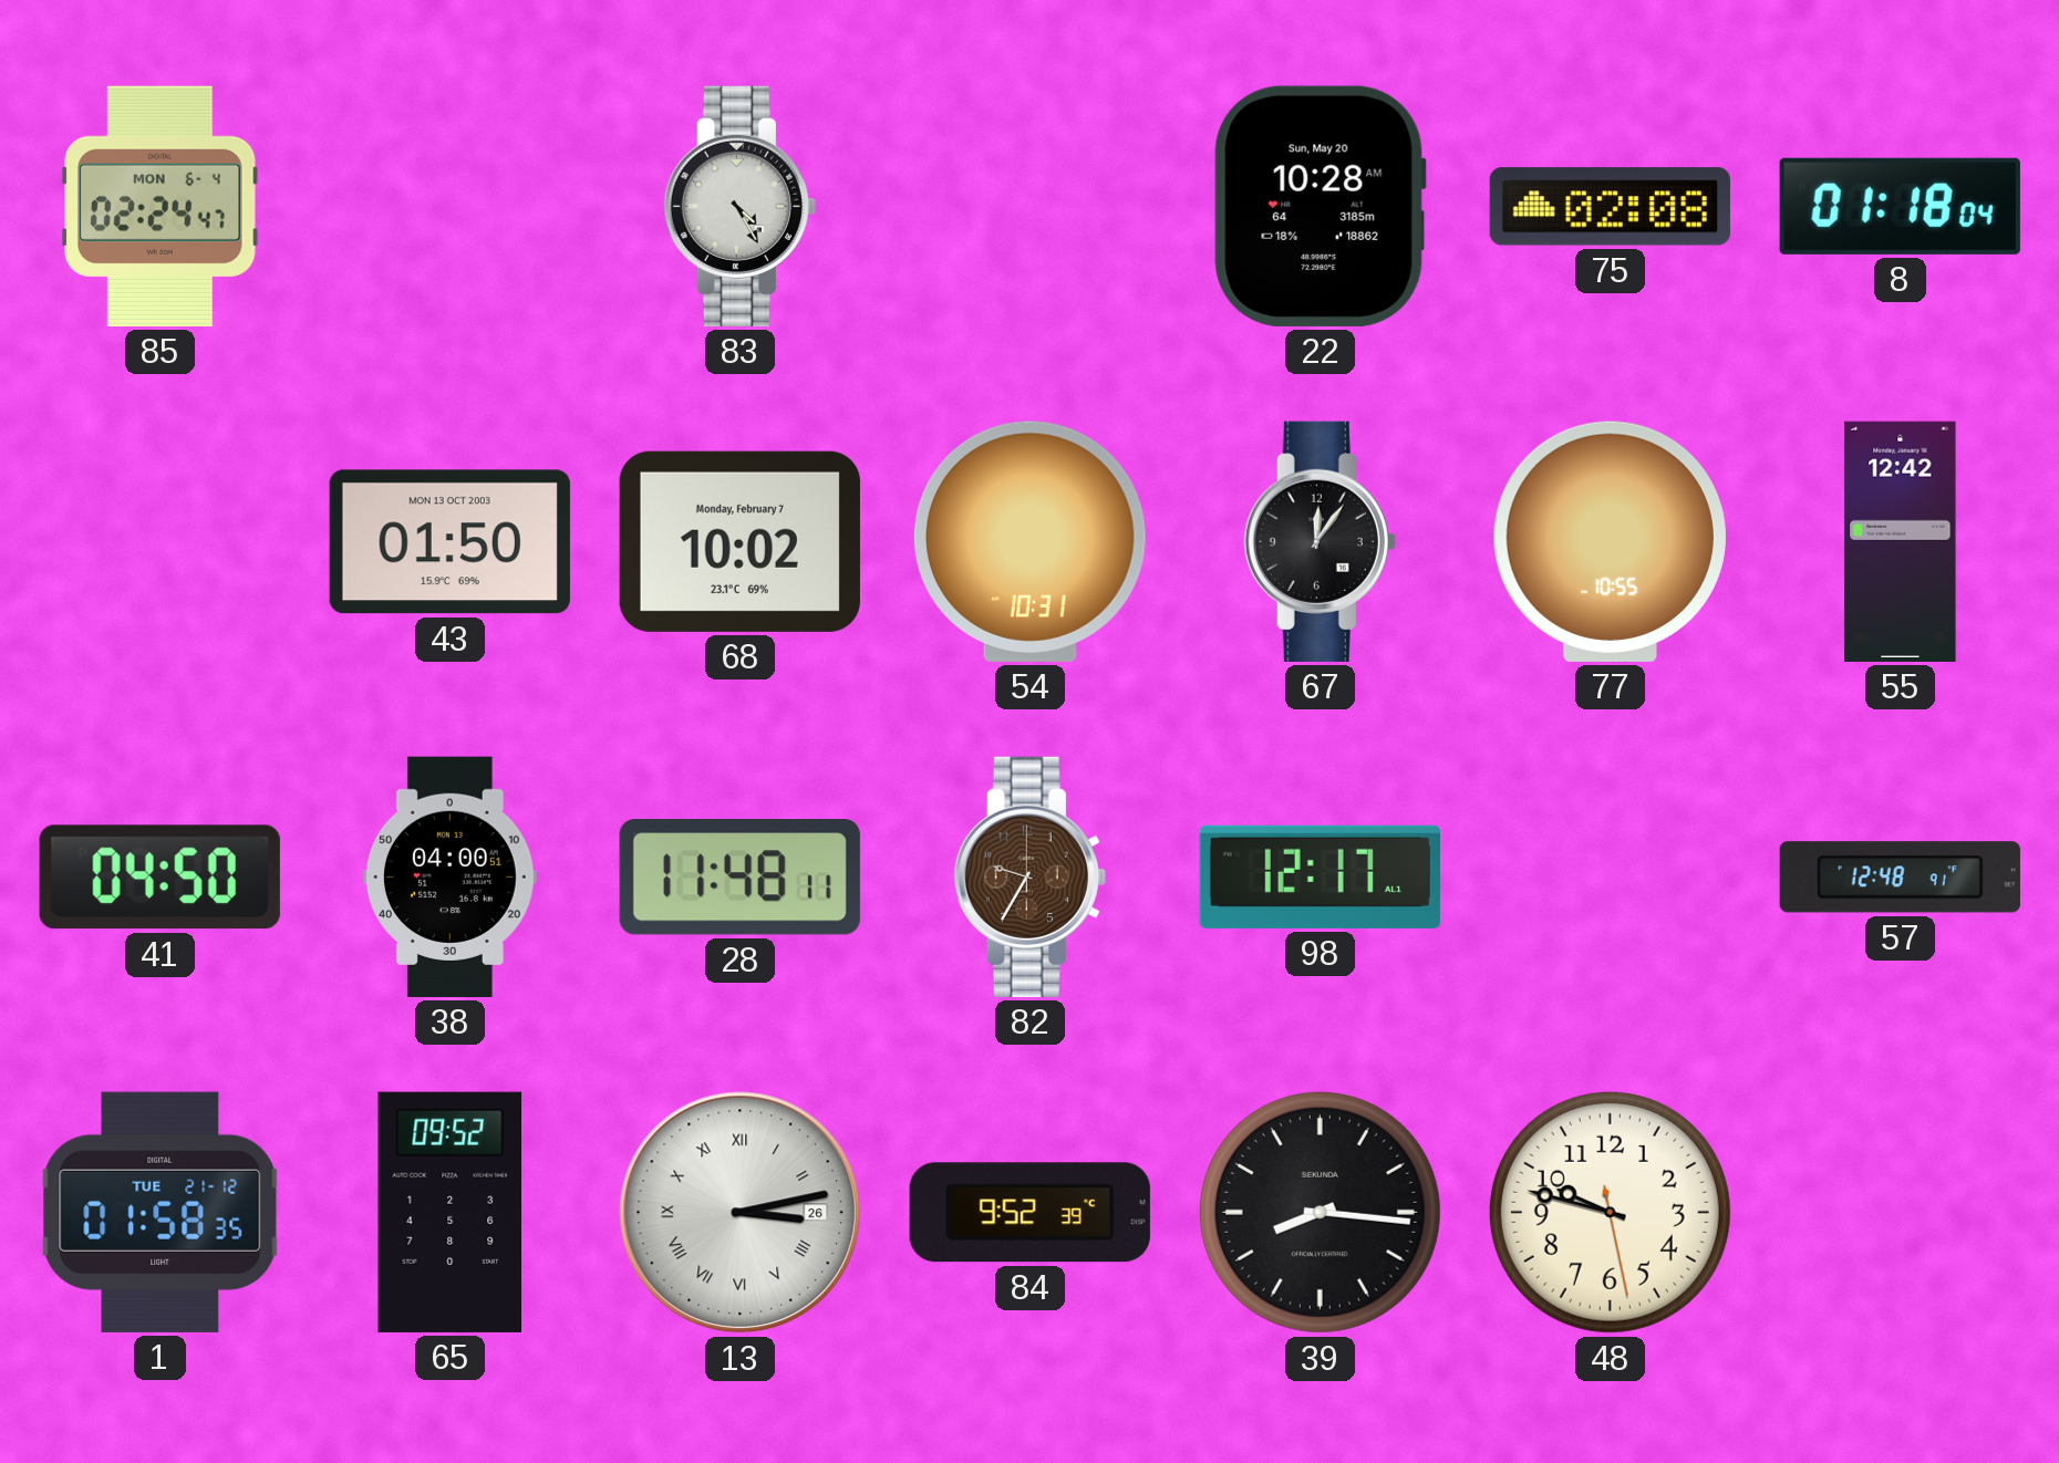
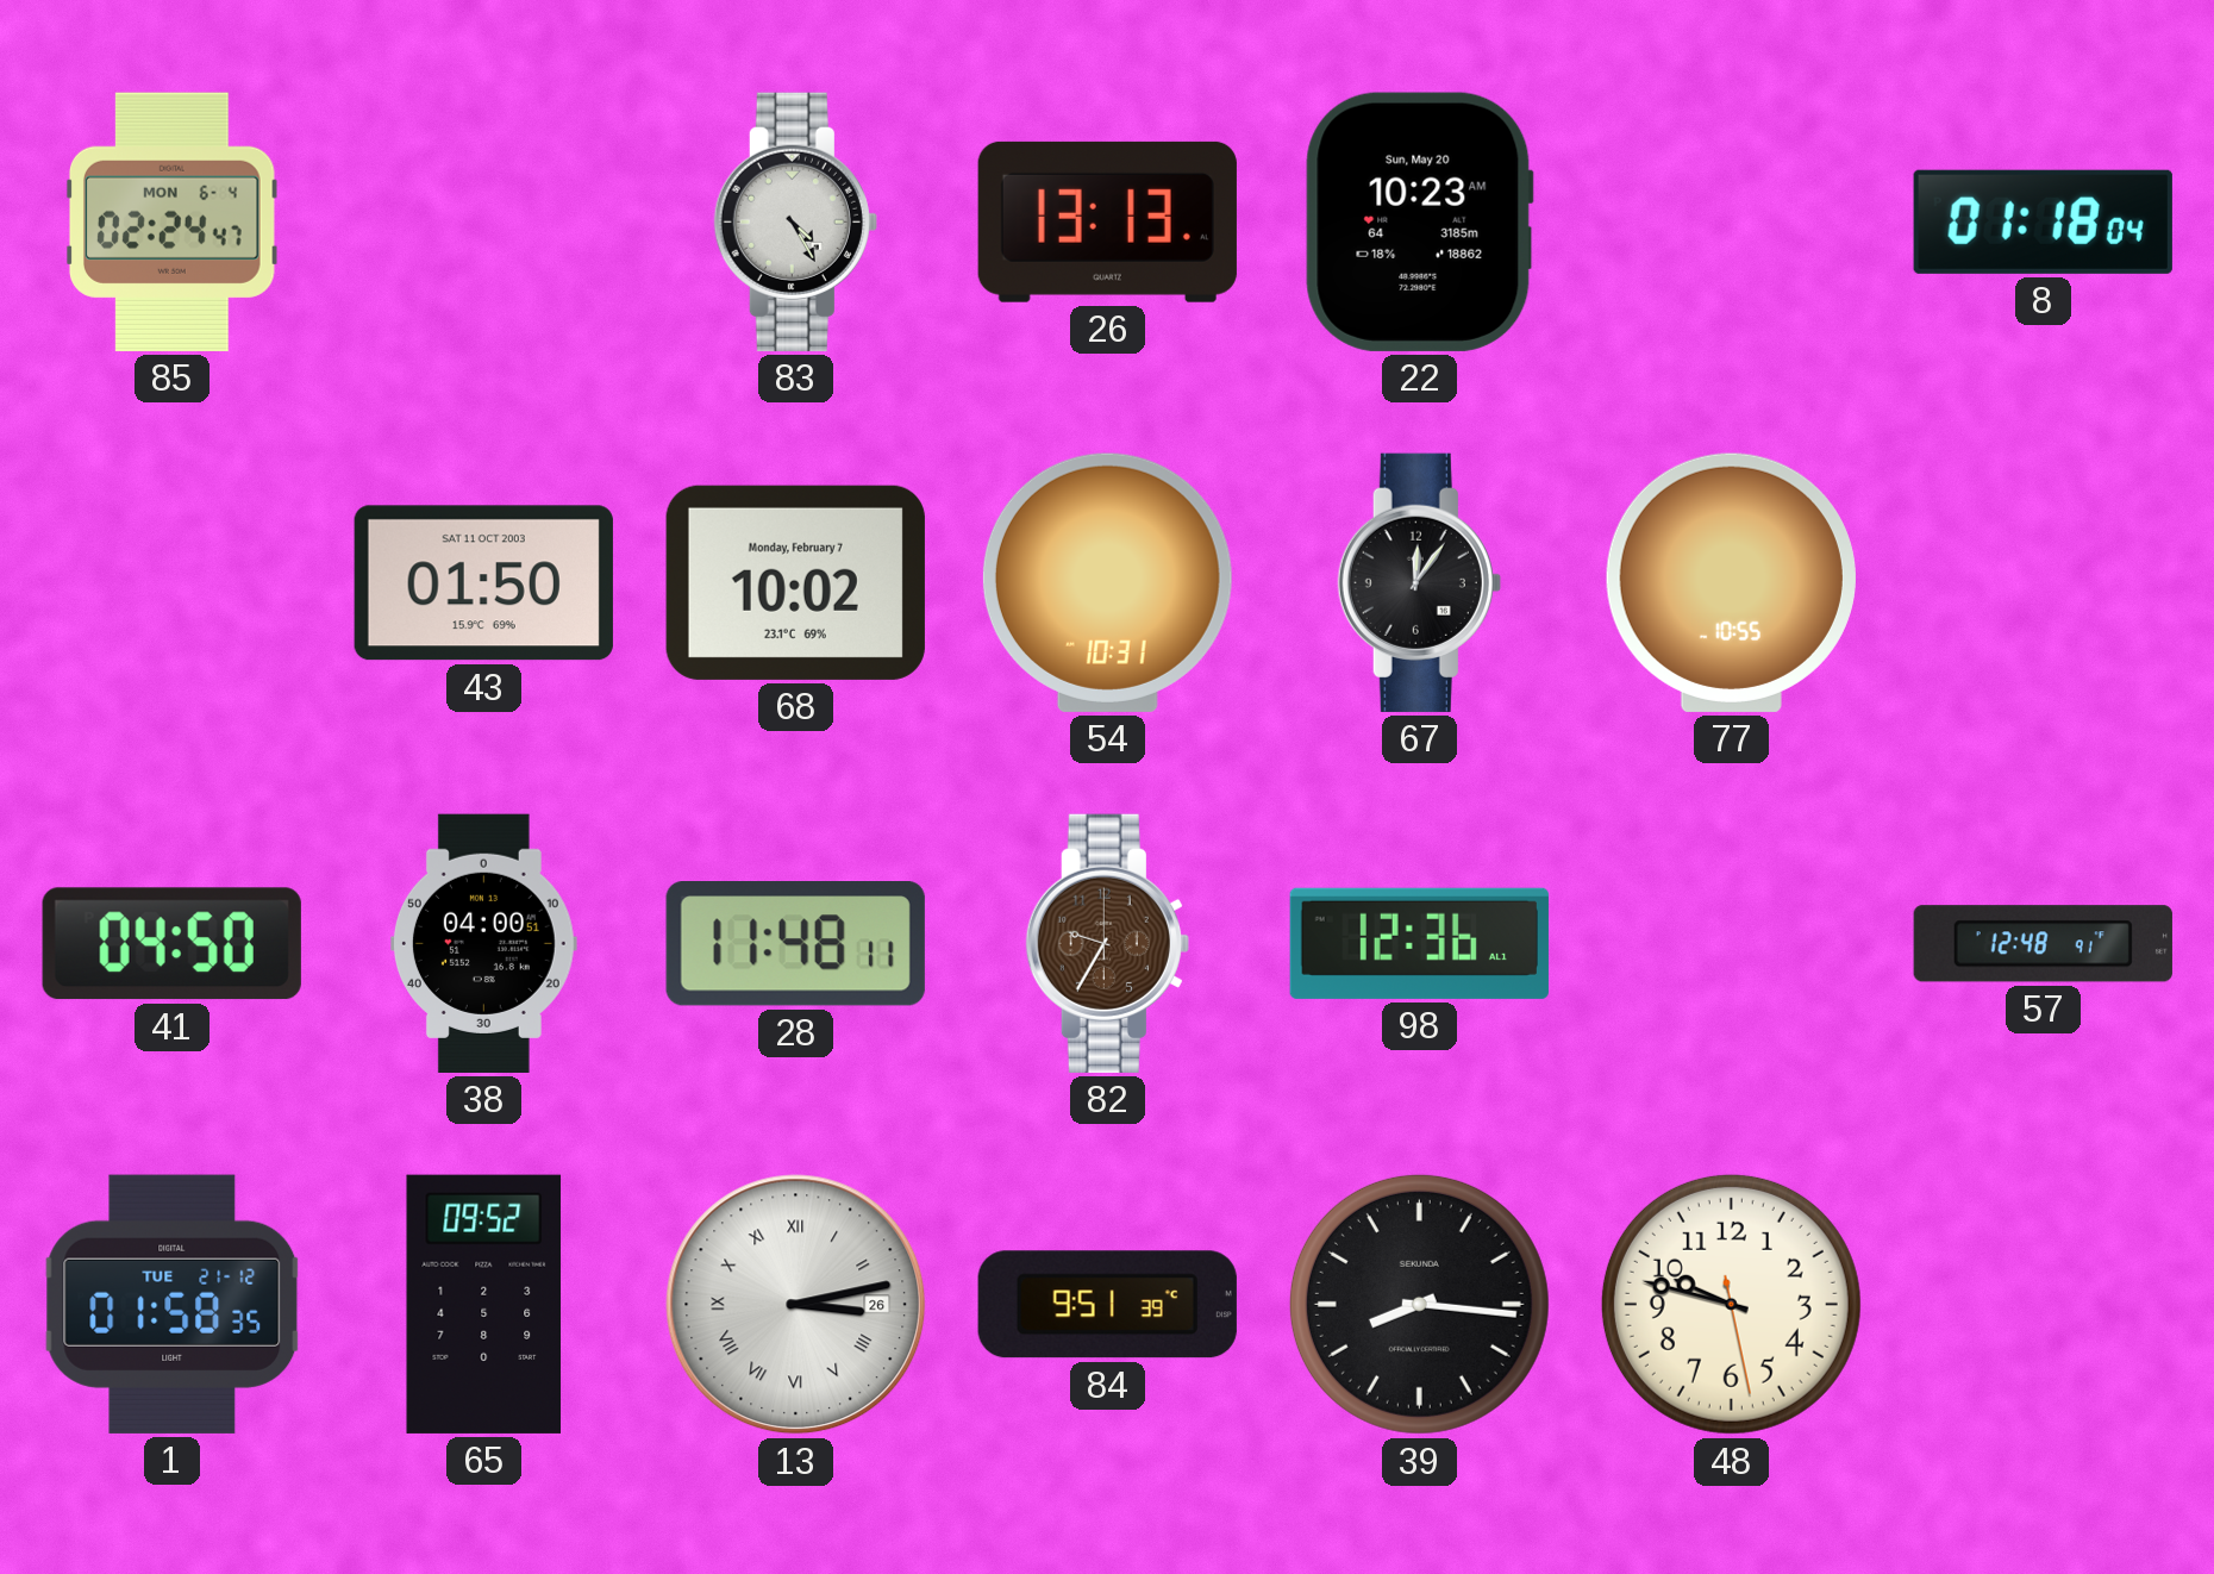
26: none -> 13:13
22: 10:28 -> 10:23
75: 02:08 -> none
43 date: MON 13 OCT 2003 -> SAT 11 OCT 2003
55: 12:42 -> none
98: 12:17 -> 12:36
84: 9:52 -> 9:51
